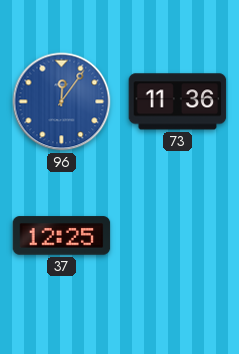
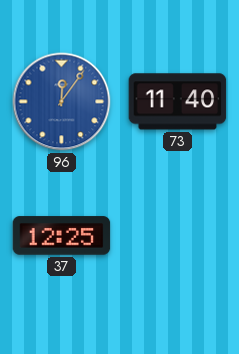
73: 11:36 -> 11:40
